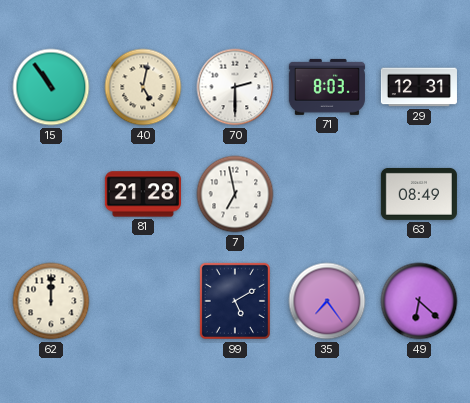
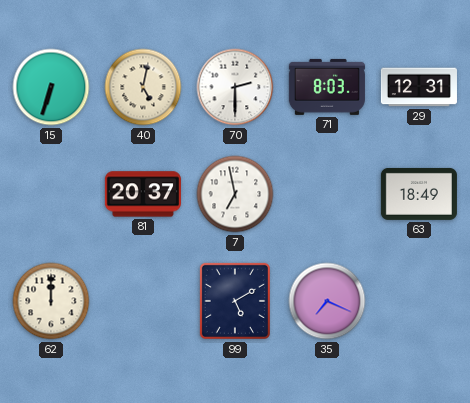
15: 10:54 -> 6:33
81: 21:28 -> 20:37
63: 08:49 -> 18:49
35: 7:24 -> 7:19
49: 6:22 -> none
